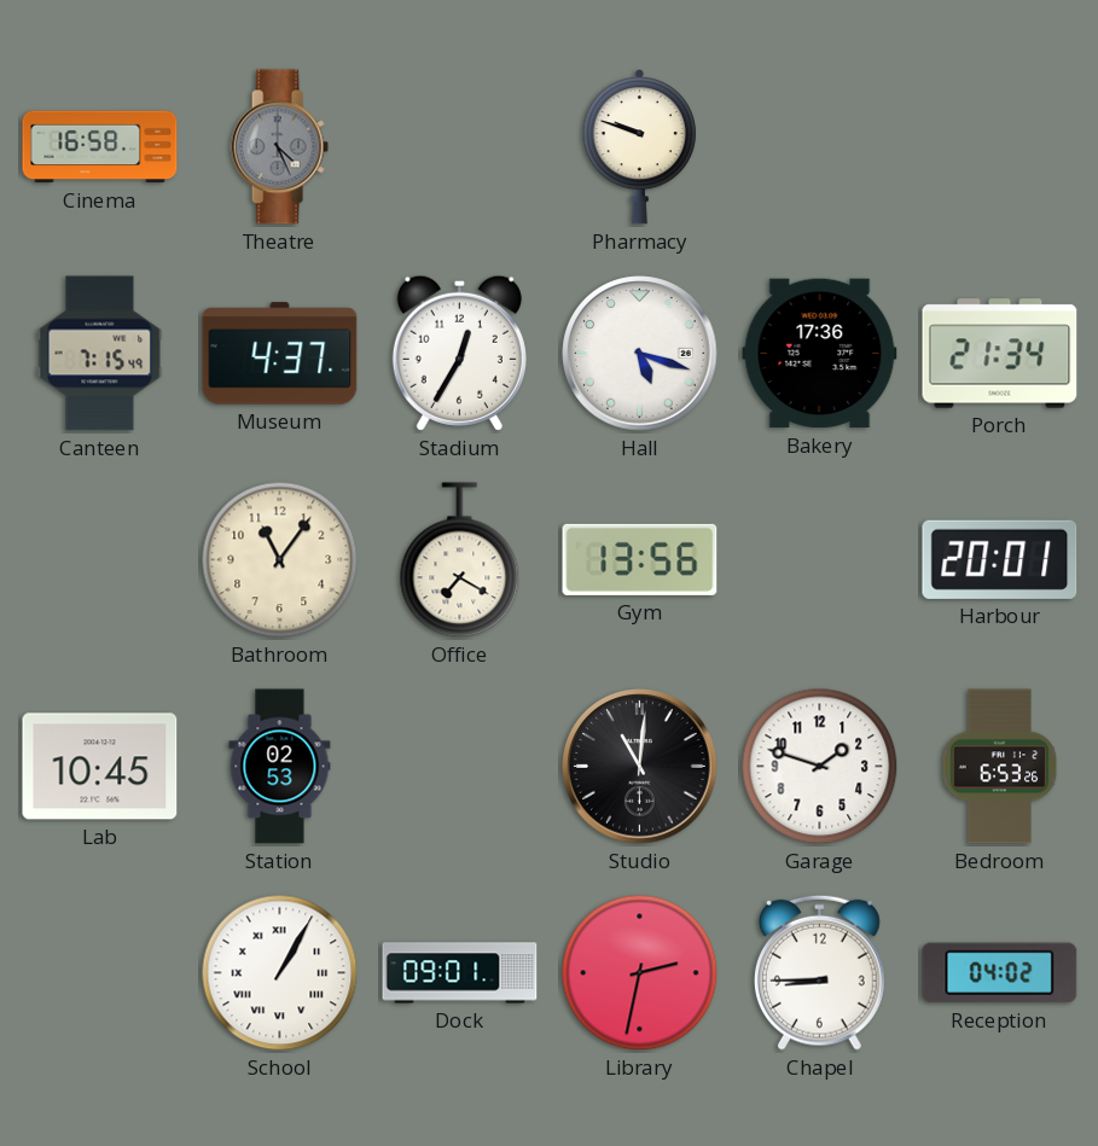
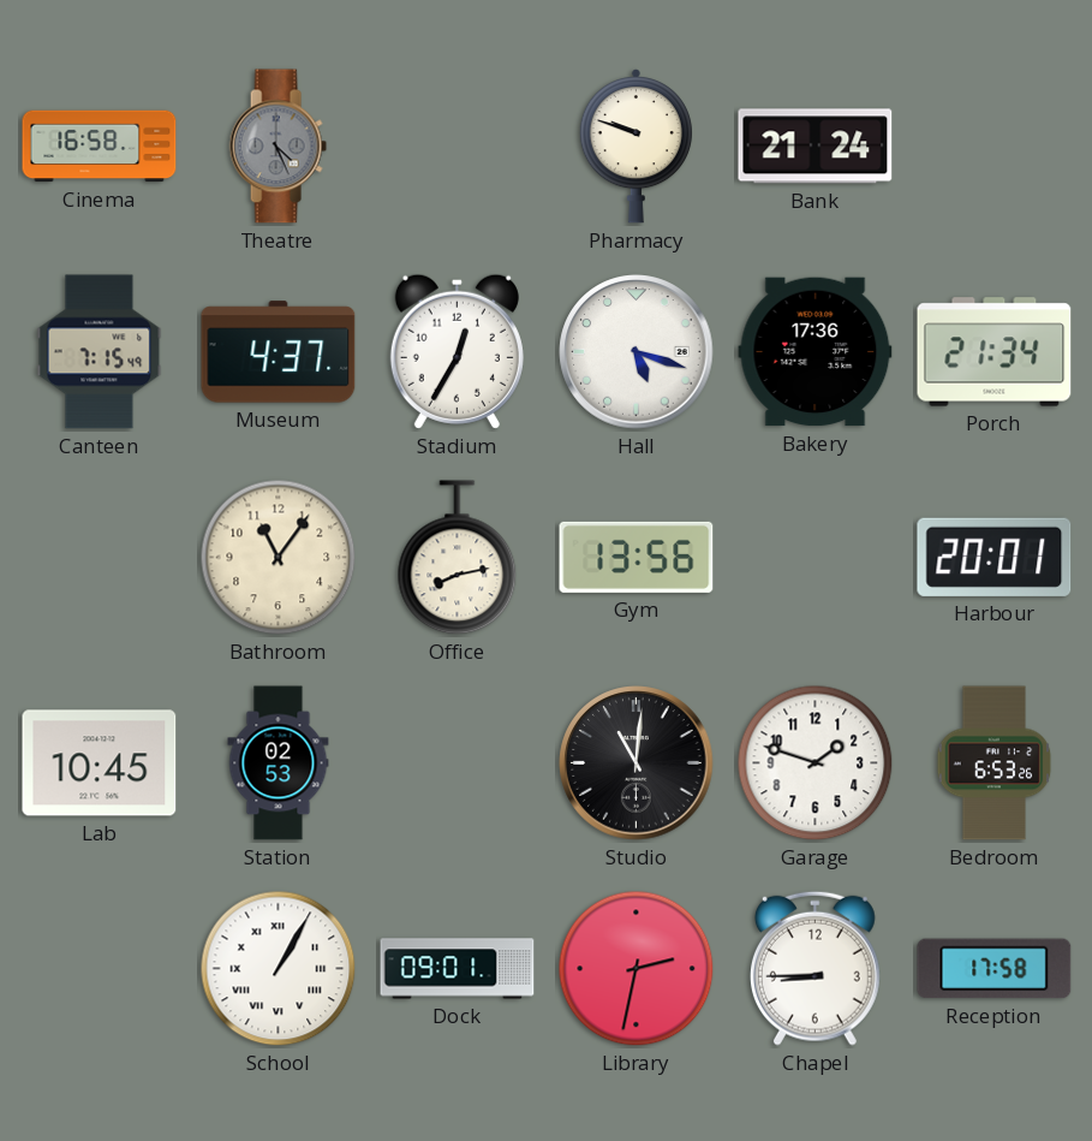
Bank: none -> 21:24
Office: 7:20 -> 8:13
Reception: 04:02 -> 17:58
